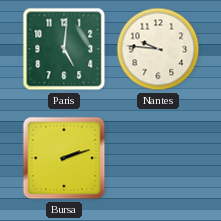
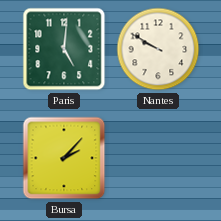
Nantes: 9:46 -> 9:50
Bursa: 2:12 -> 2:07
